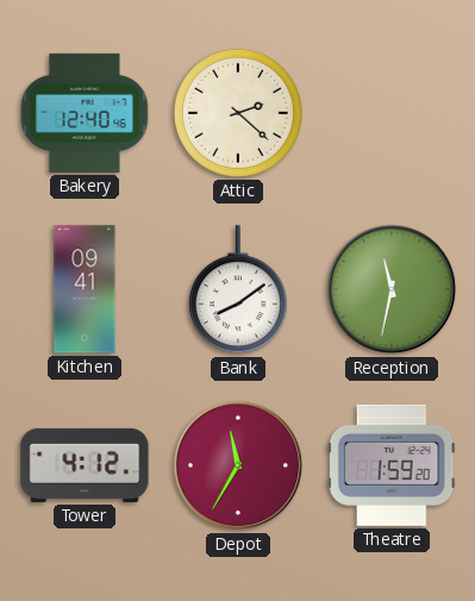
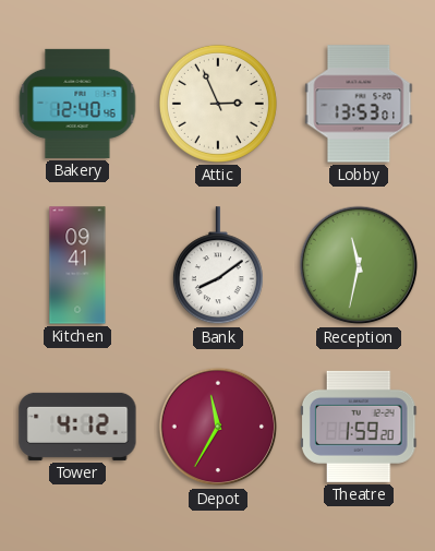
Attic: 2:22 -> 2:56
Lobby: none -> 13:53
